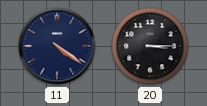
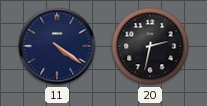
20: 3:15 -> 2:32
